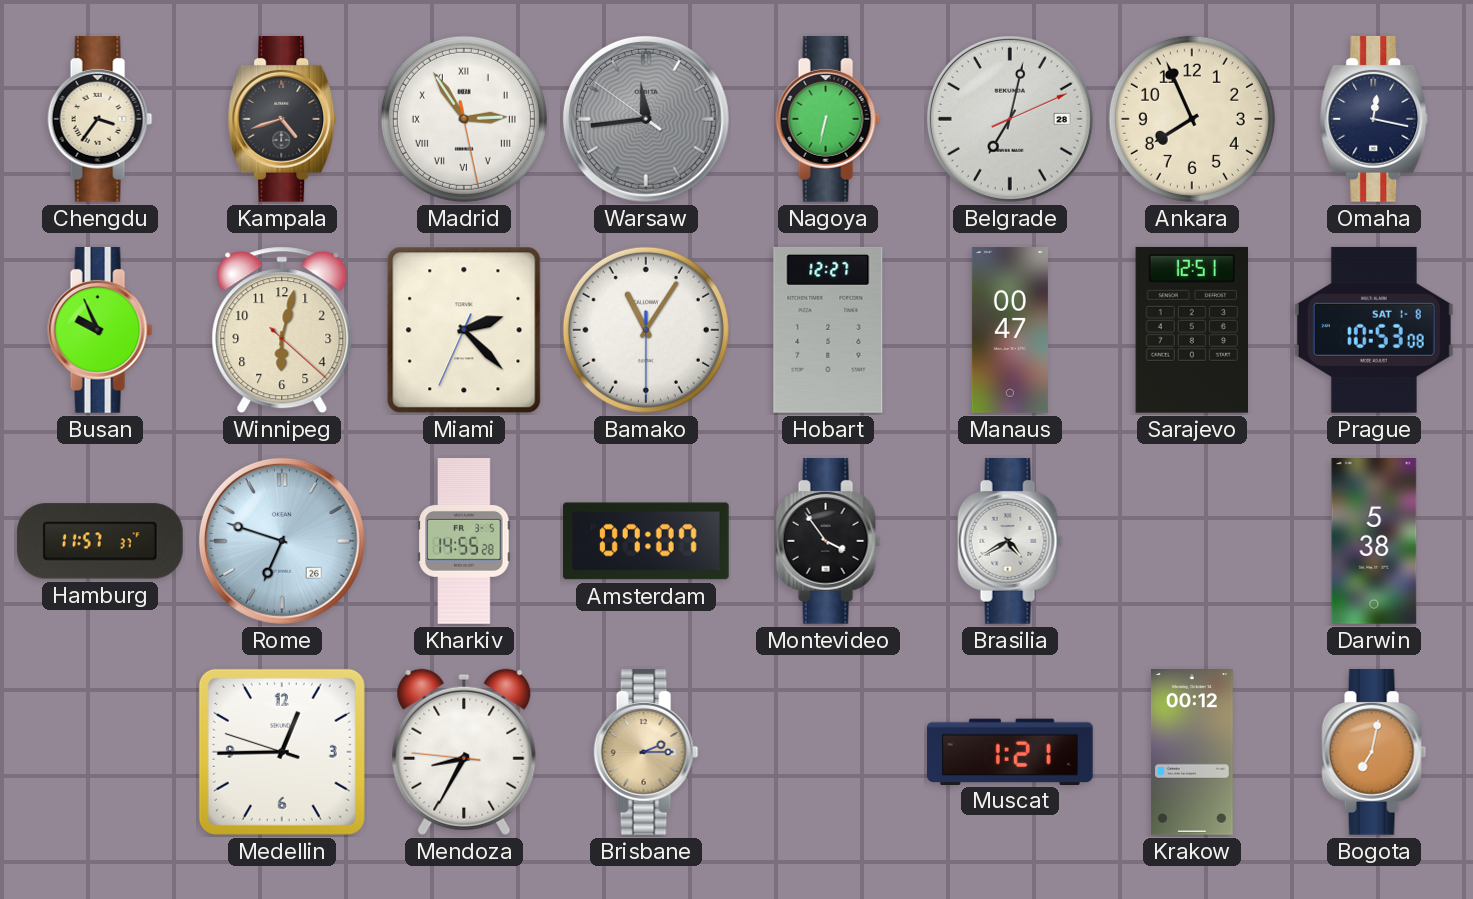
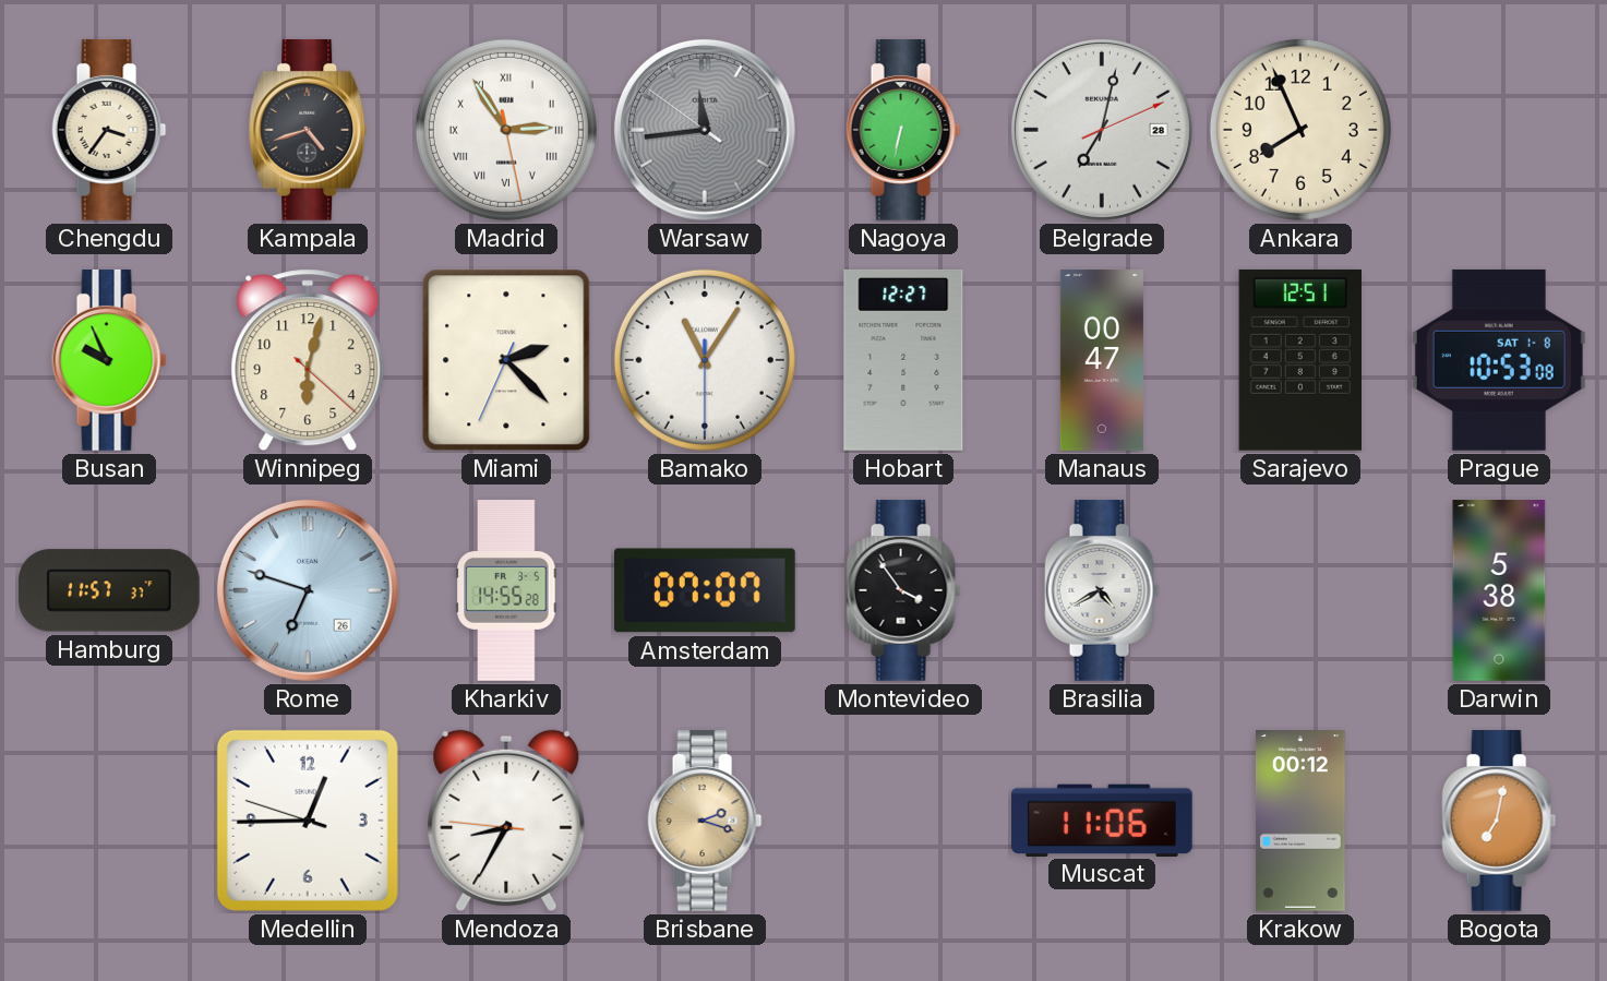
Omaha: 12:17 -> none
Brisbane: 2:15 -> 2:18
Muscat: 1:21 -> 11:06
